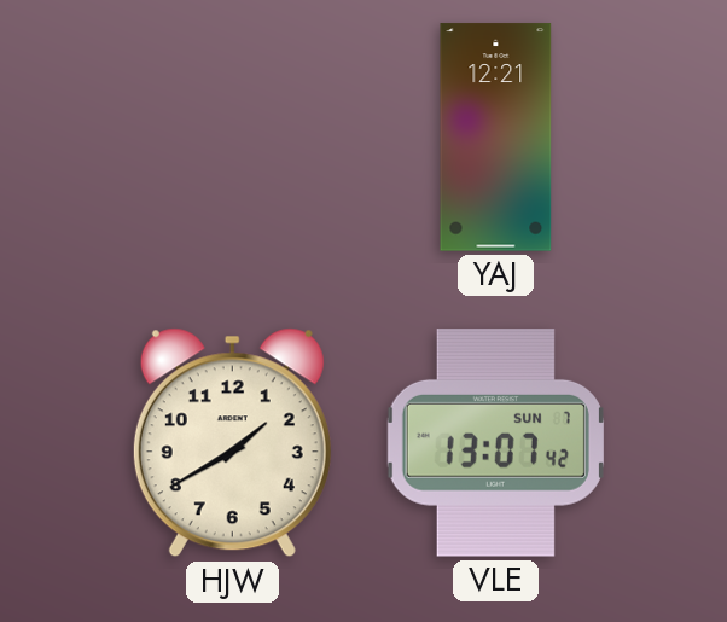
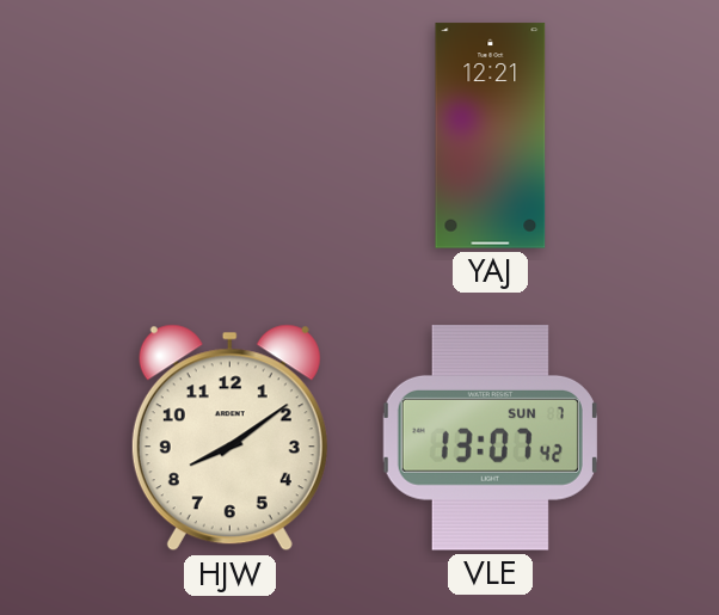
HJW: 1:40 -> 8:09
